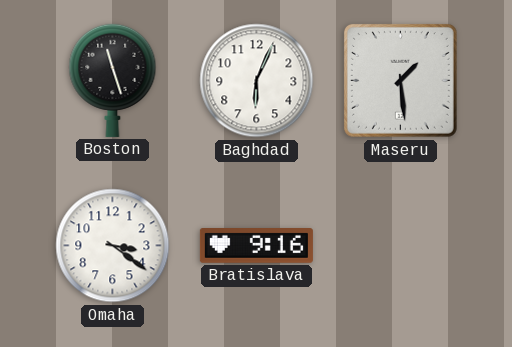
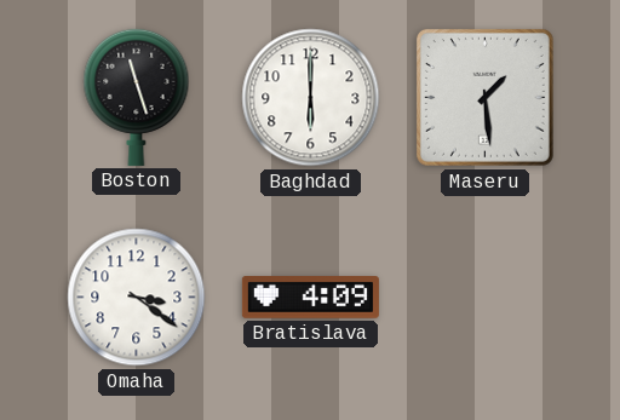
Baghdad: 6:04 -> 6:00
Bratislava: 9:16 -> 4:09
